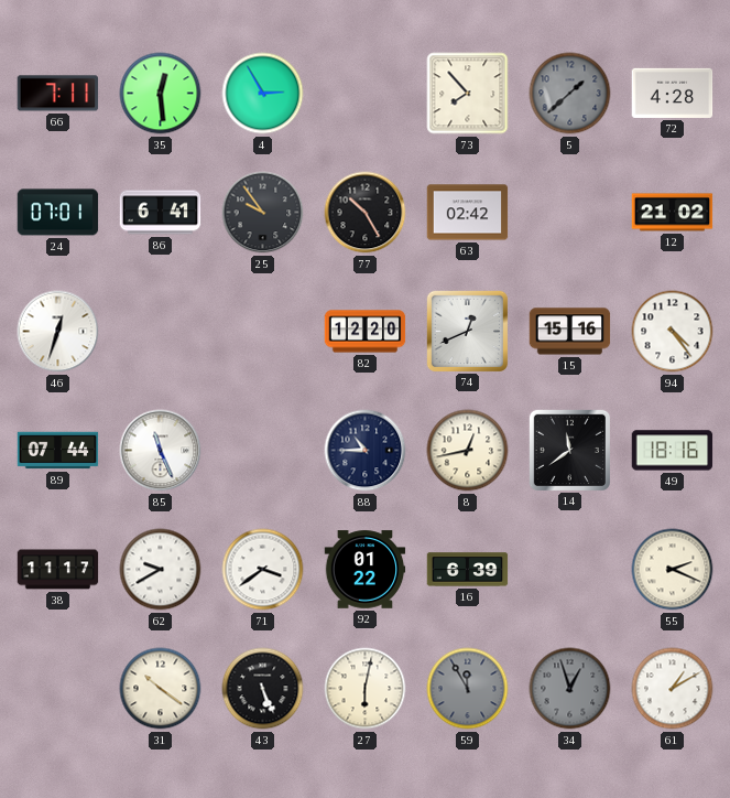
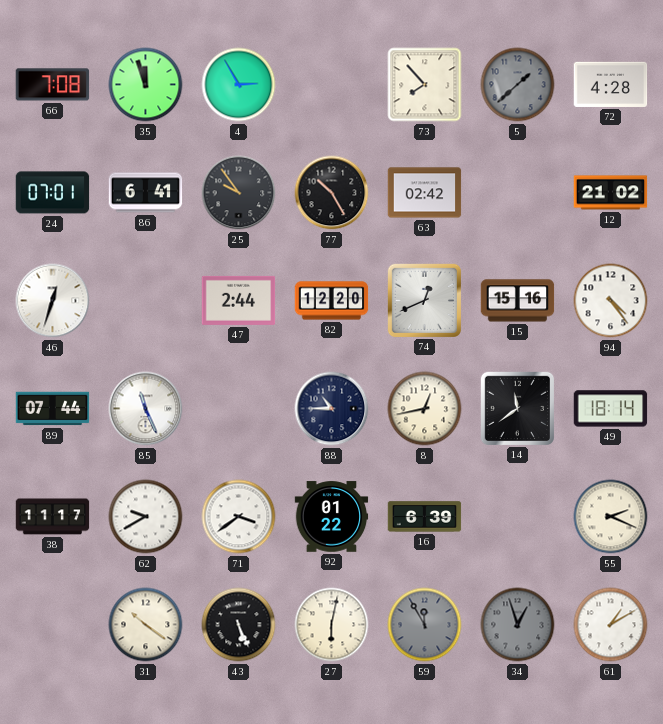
66: 7:11 -> 7:08
35: 12:29 -> 11:57
47: none -> 2:44
49: 18:16 -> 18:14
